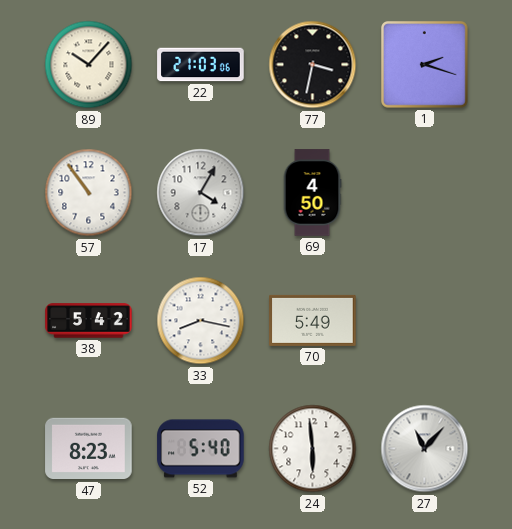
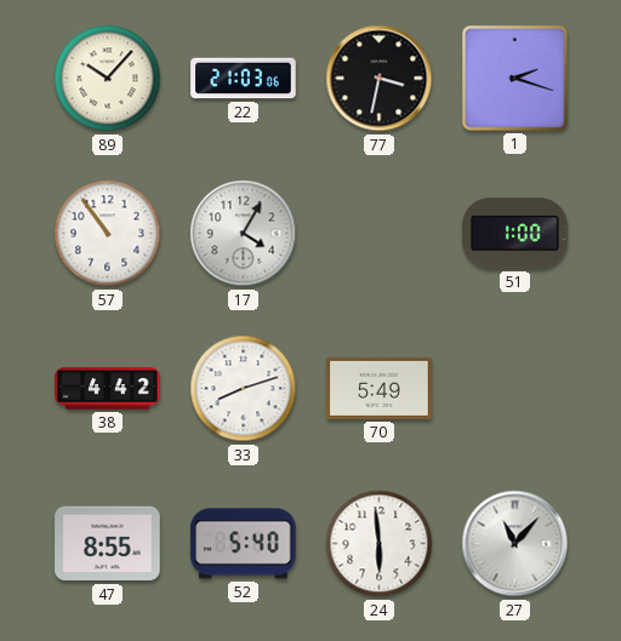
69: 4:50 -> none
51: none -> 1:00
38: 5:42 -> 4:42
33: 8:17 -> 8:12
47: 8:23 -> 8:55
